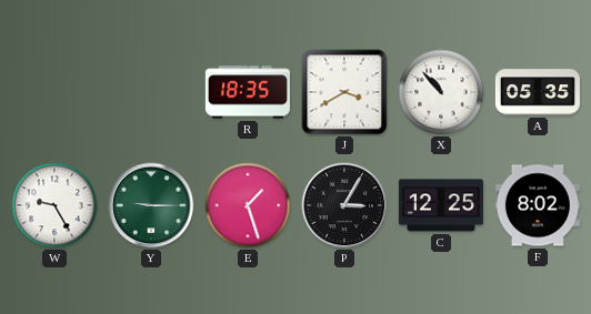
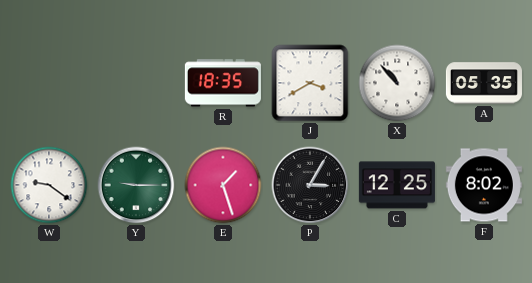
W: 9:25 -> 9:21
